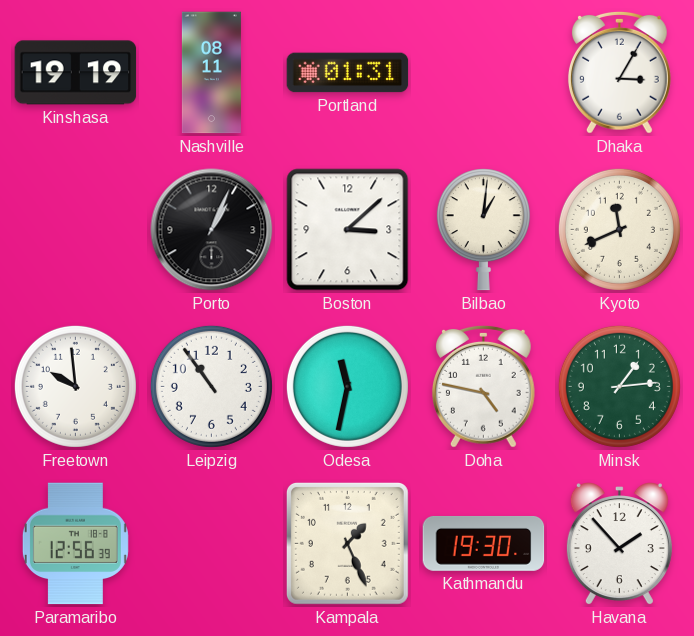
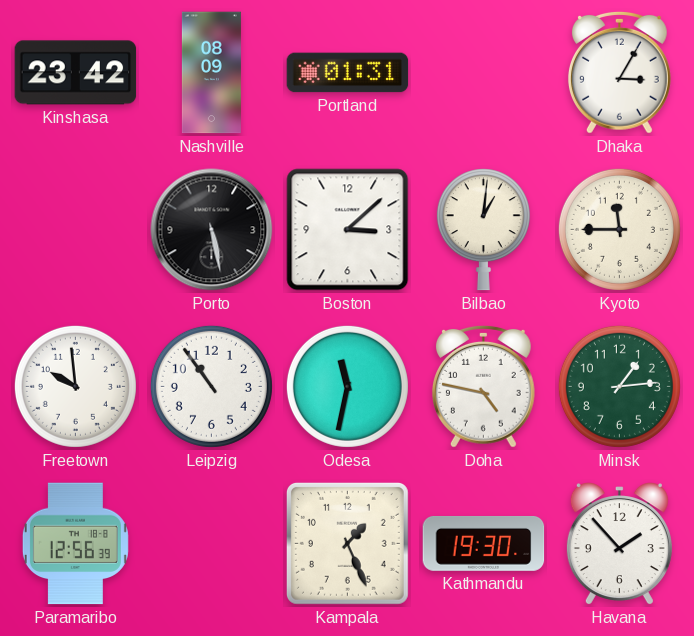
Kinshasa: 19:19 -> 23:42
Nashville: 08:11 -> 08:09
Porto: 1:04 -> 5:28
Kyoto: 11:41 -> 11:45
